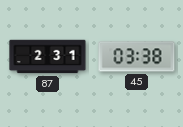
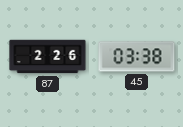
87: 2:31 -> 2:26
